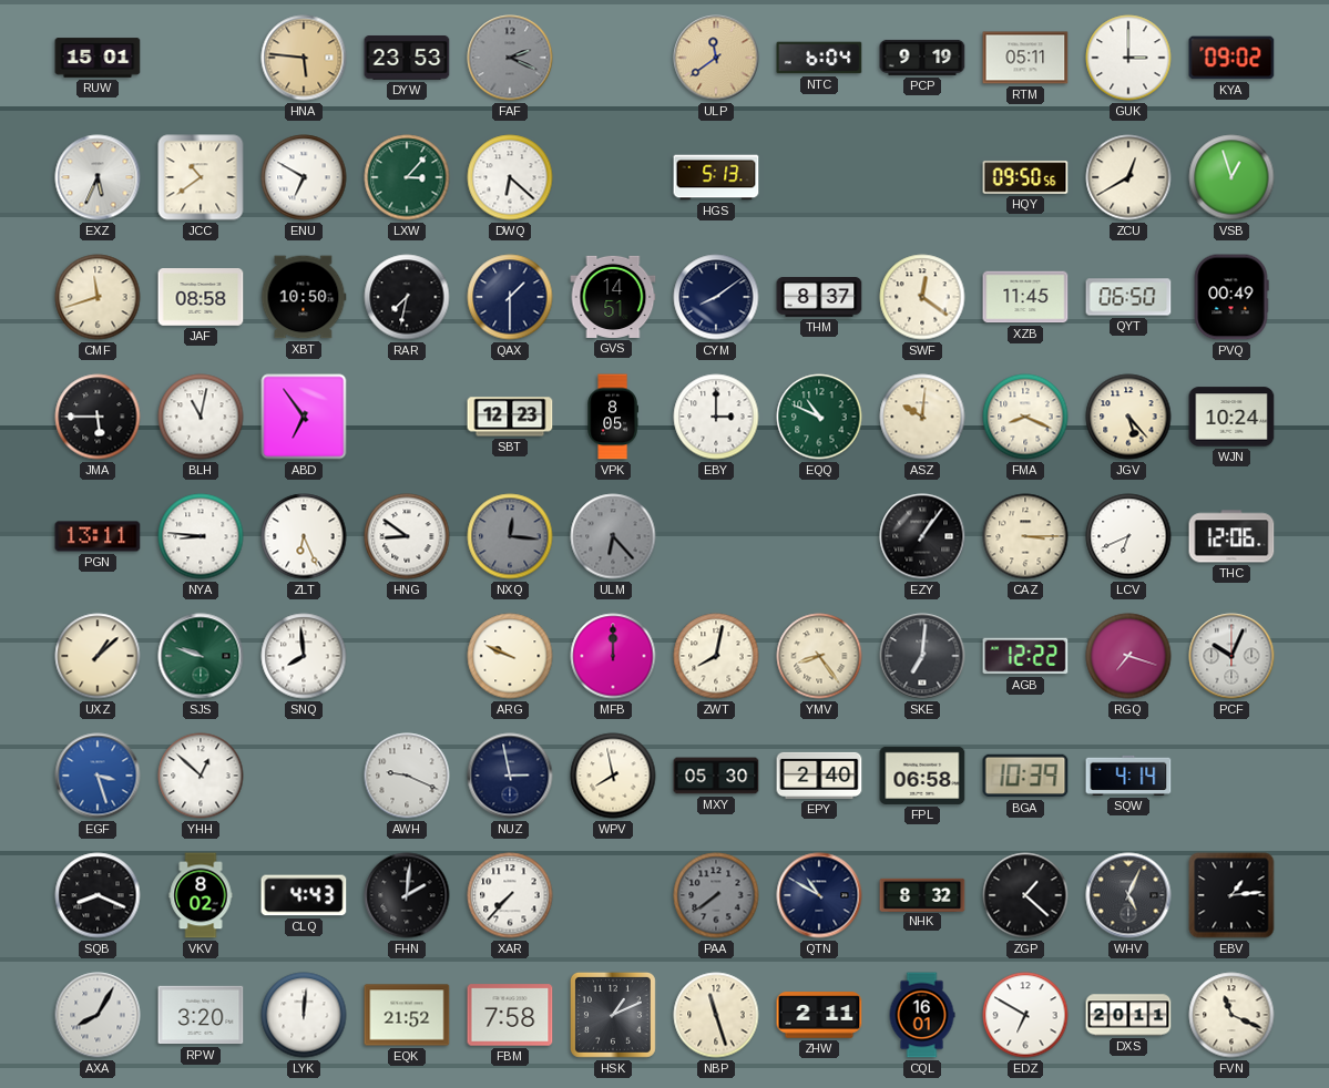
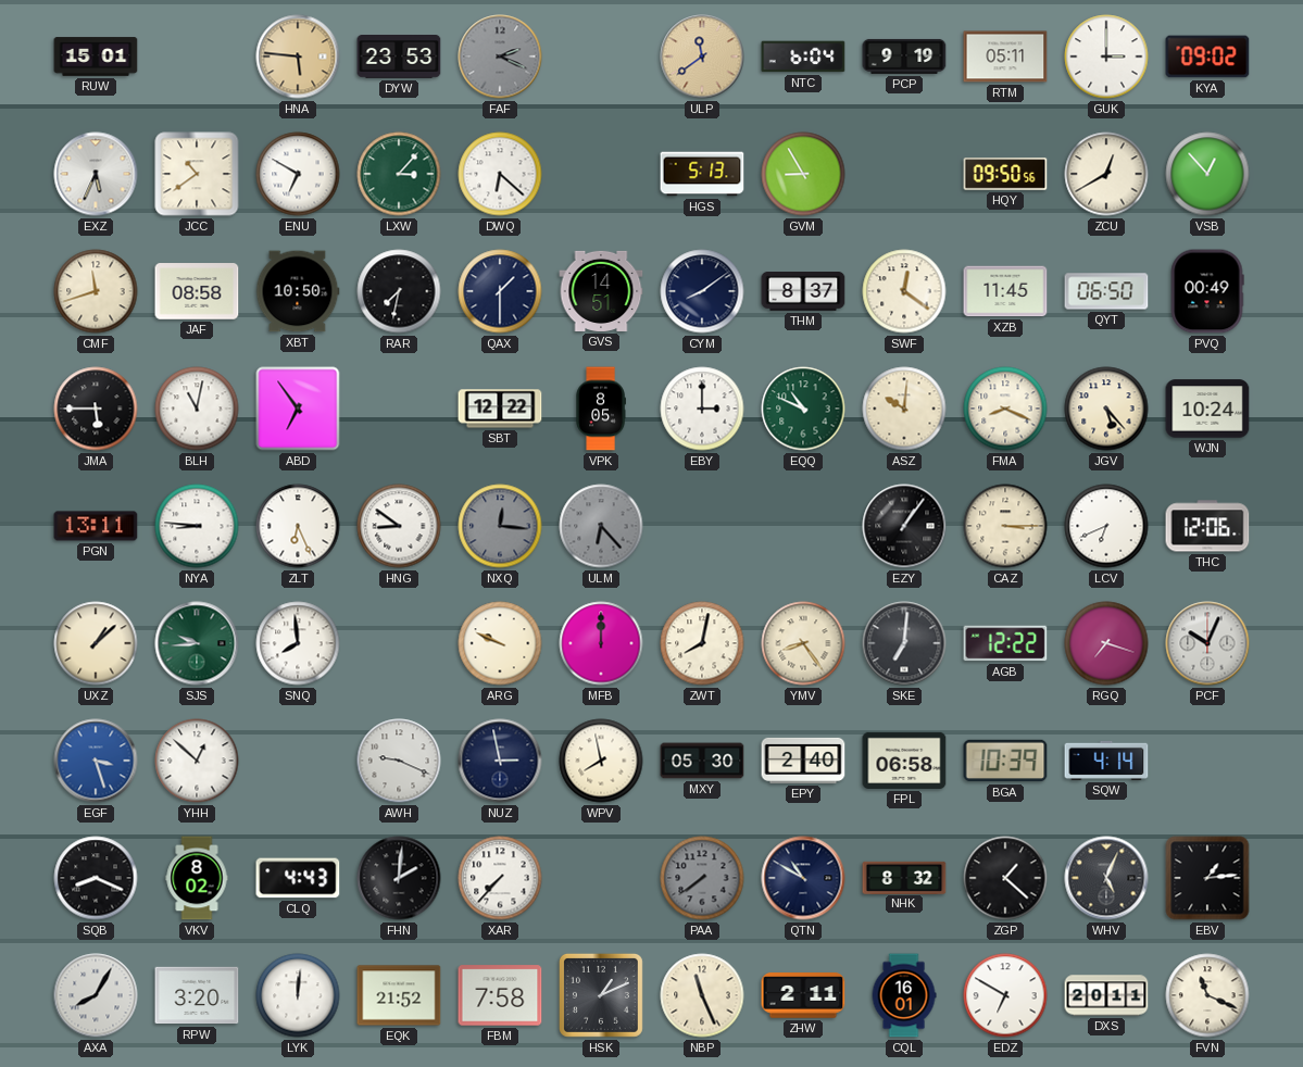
GVM: none -> 8:55
VSB: 12:57 -> 12:53
SBT: 12:23 -> 12:22
SJS: 9:48 -> 9:44
NBP: 11:27 -> 11:26
